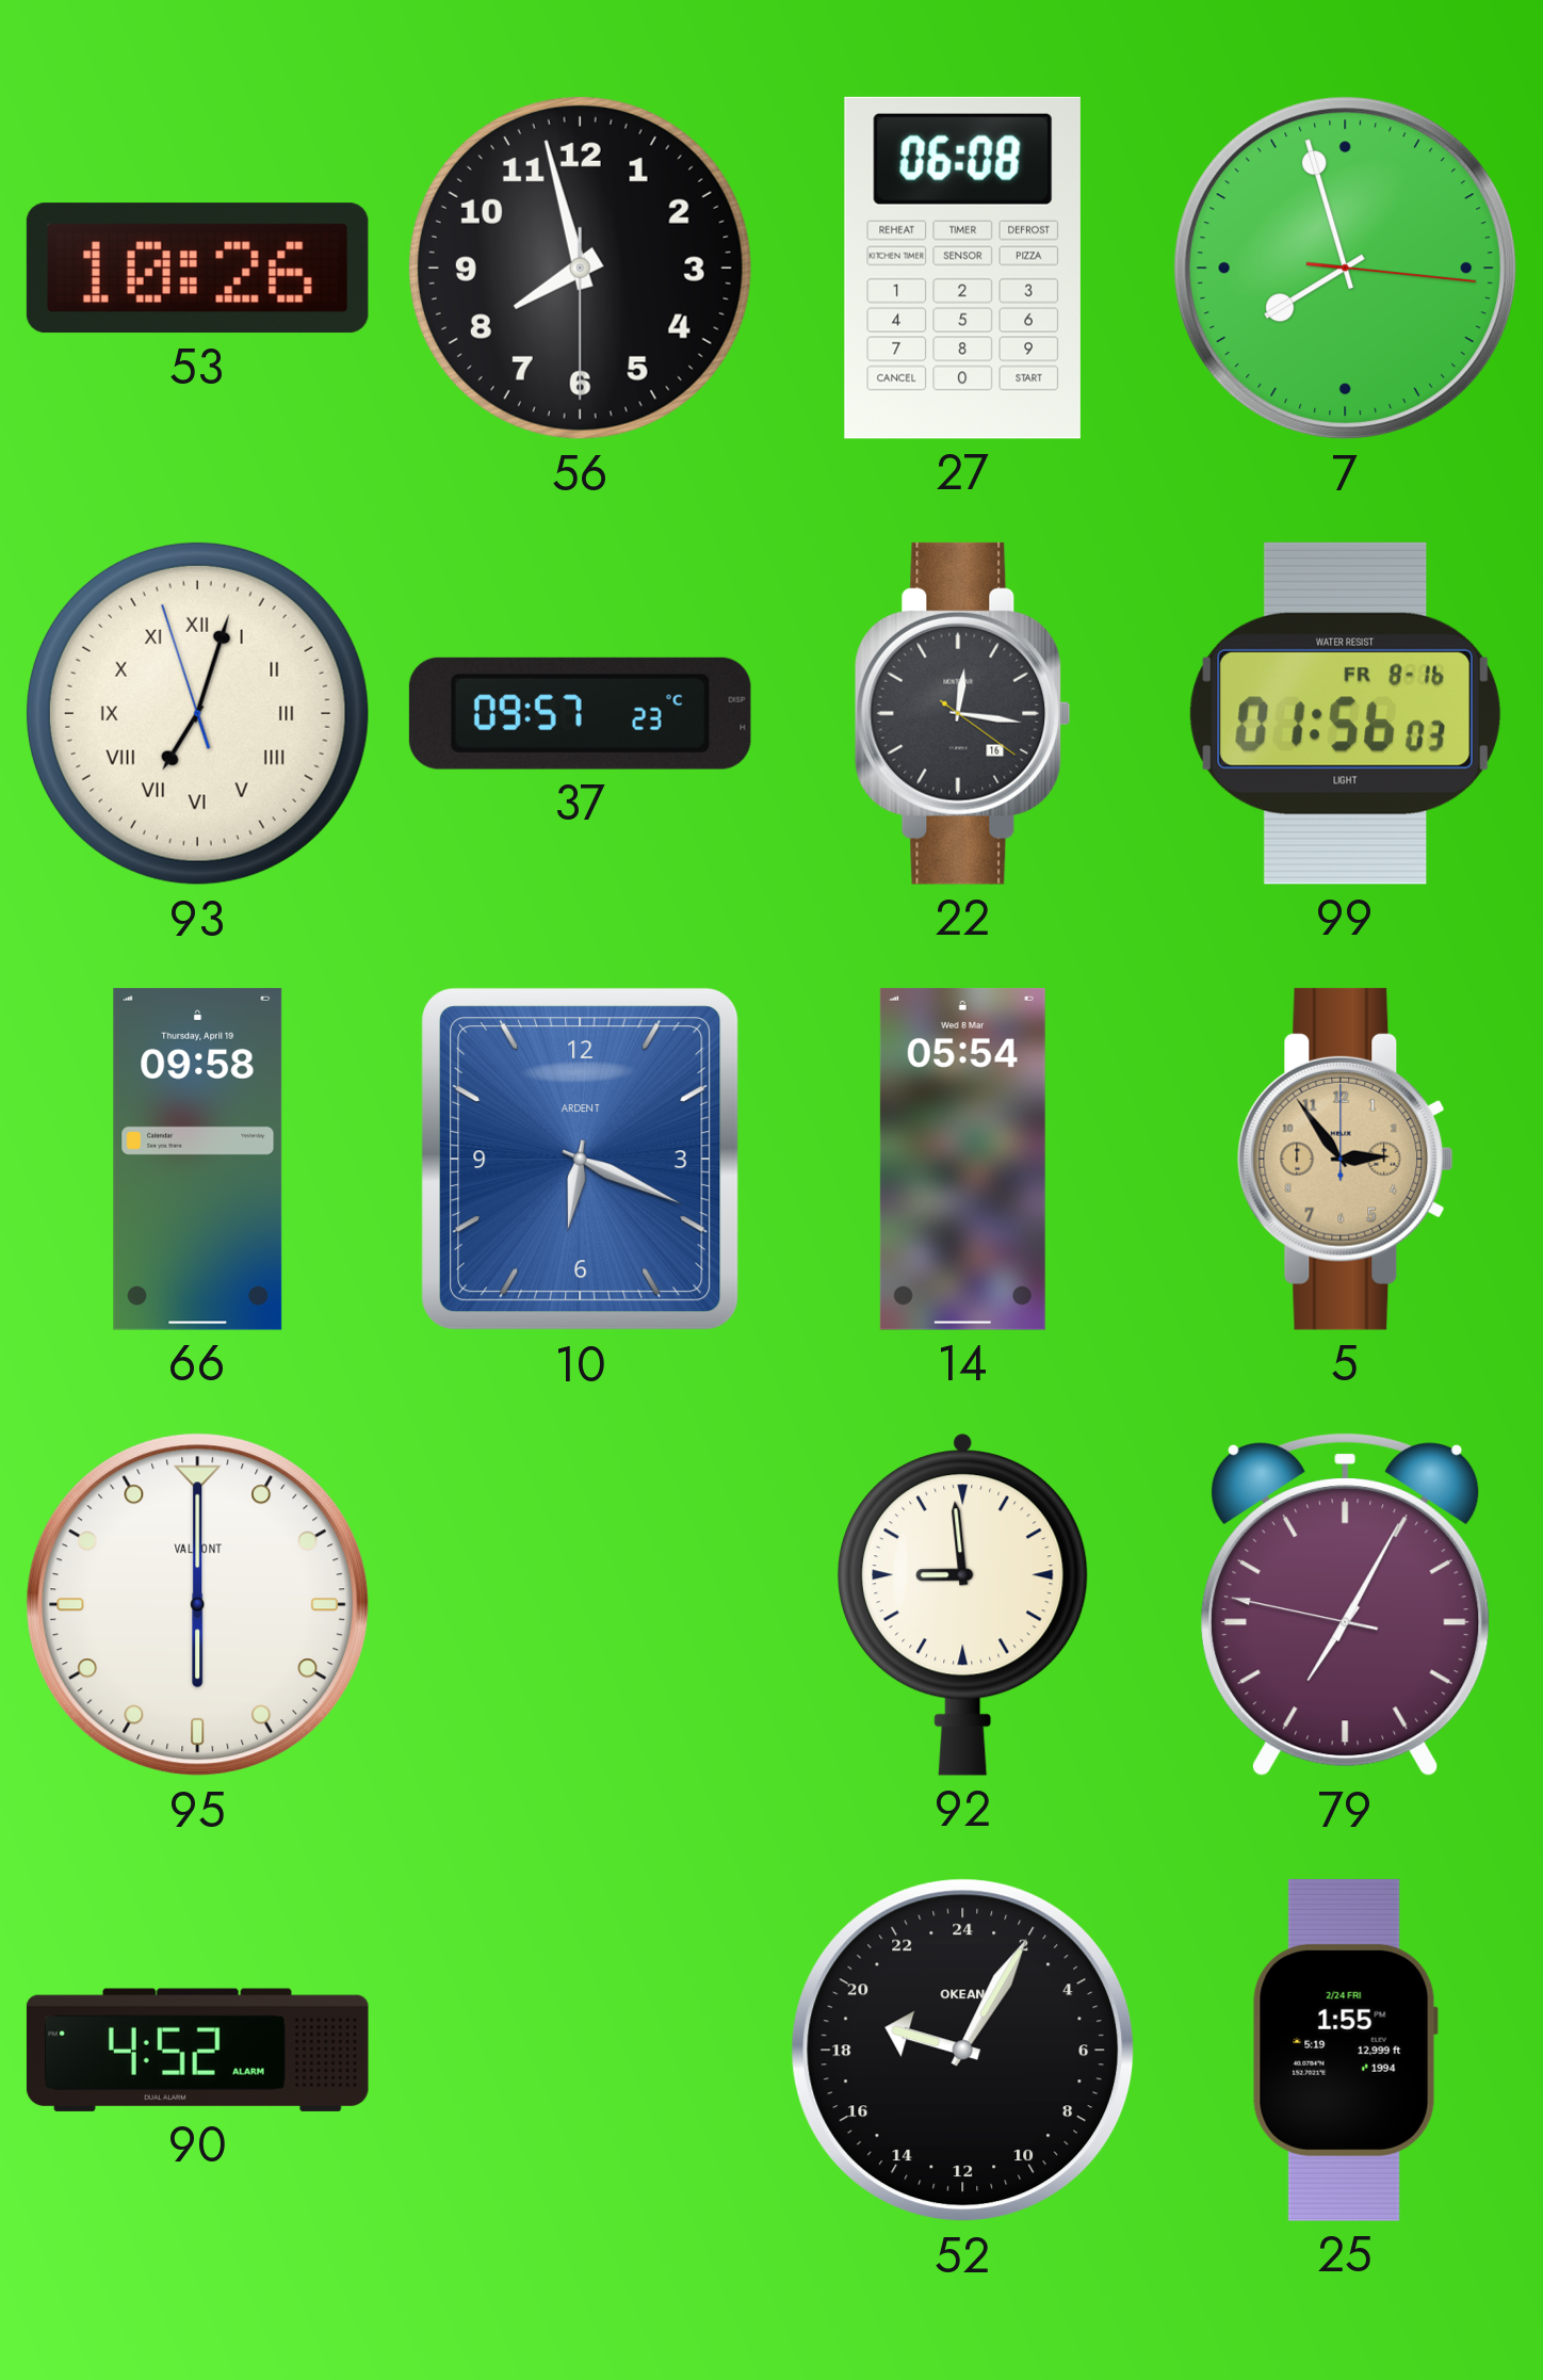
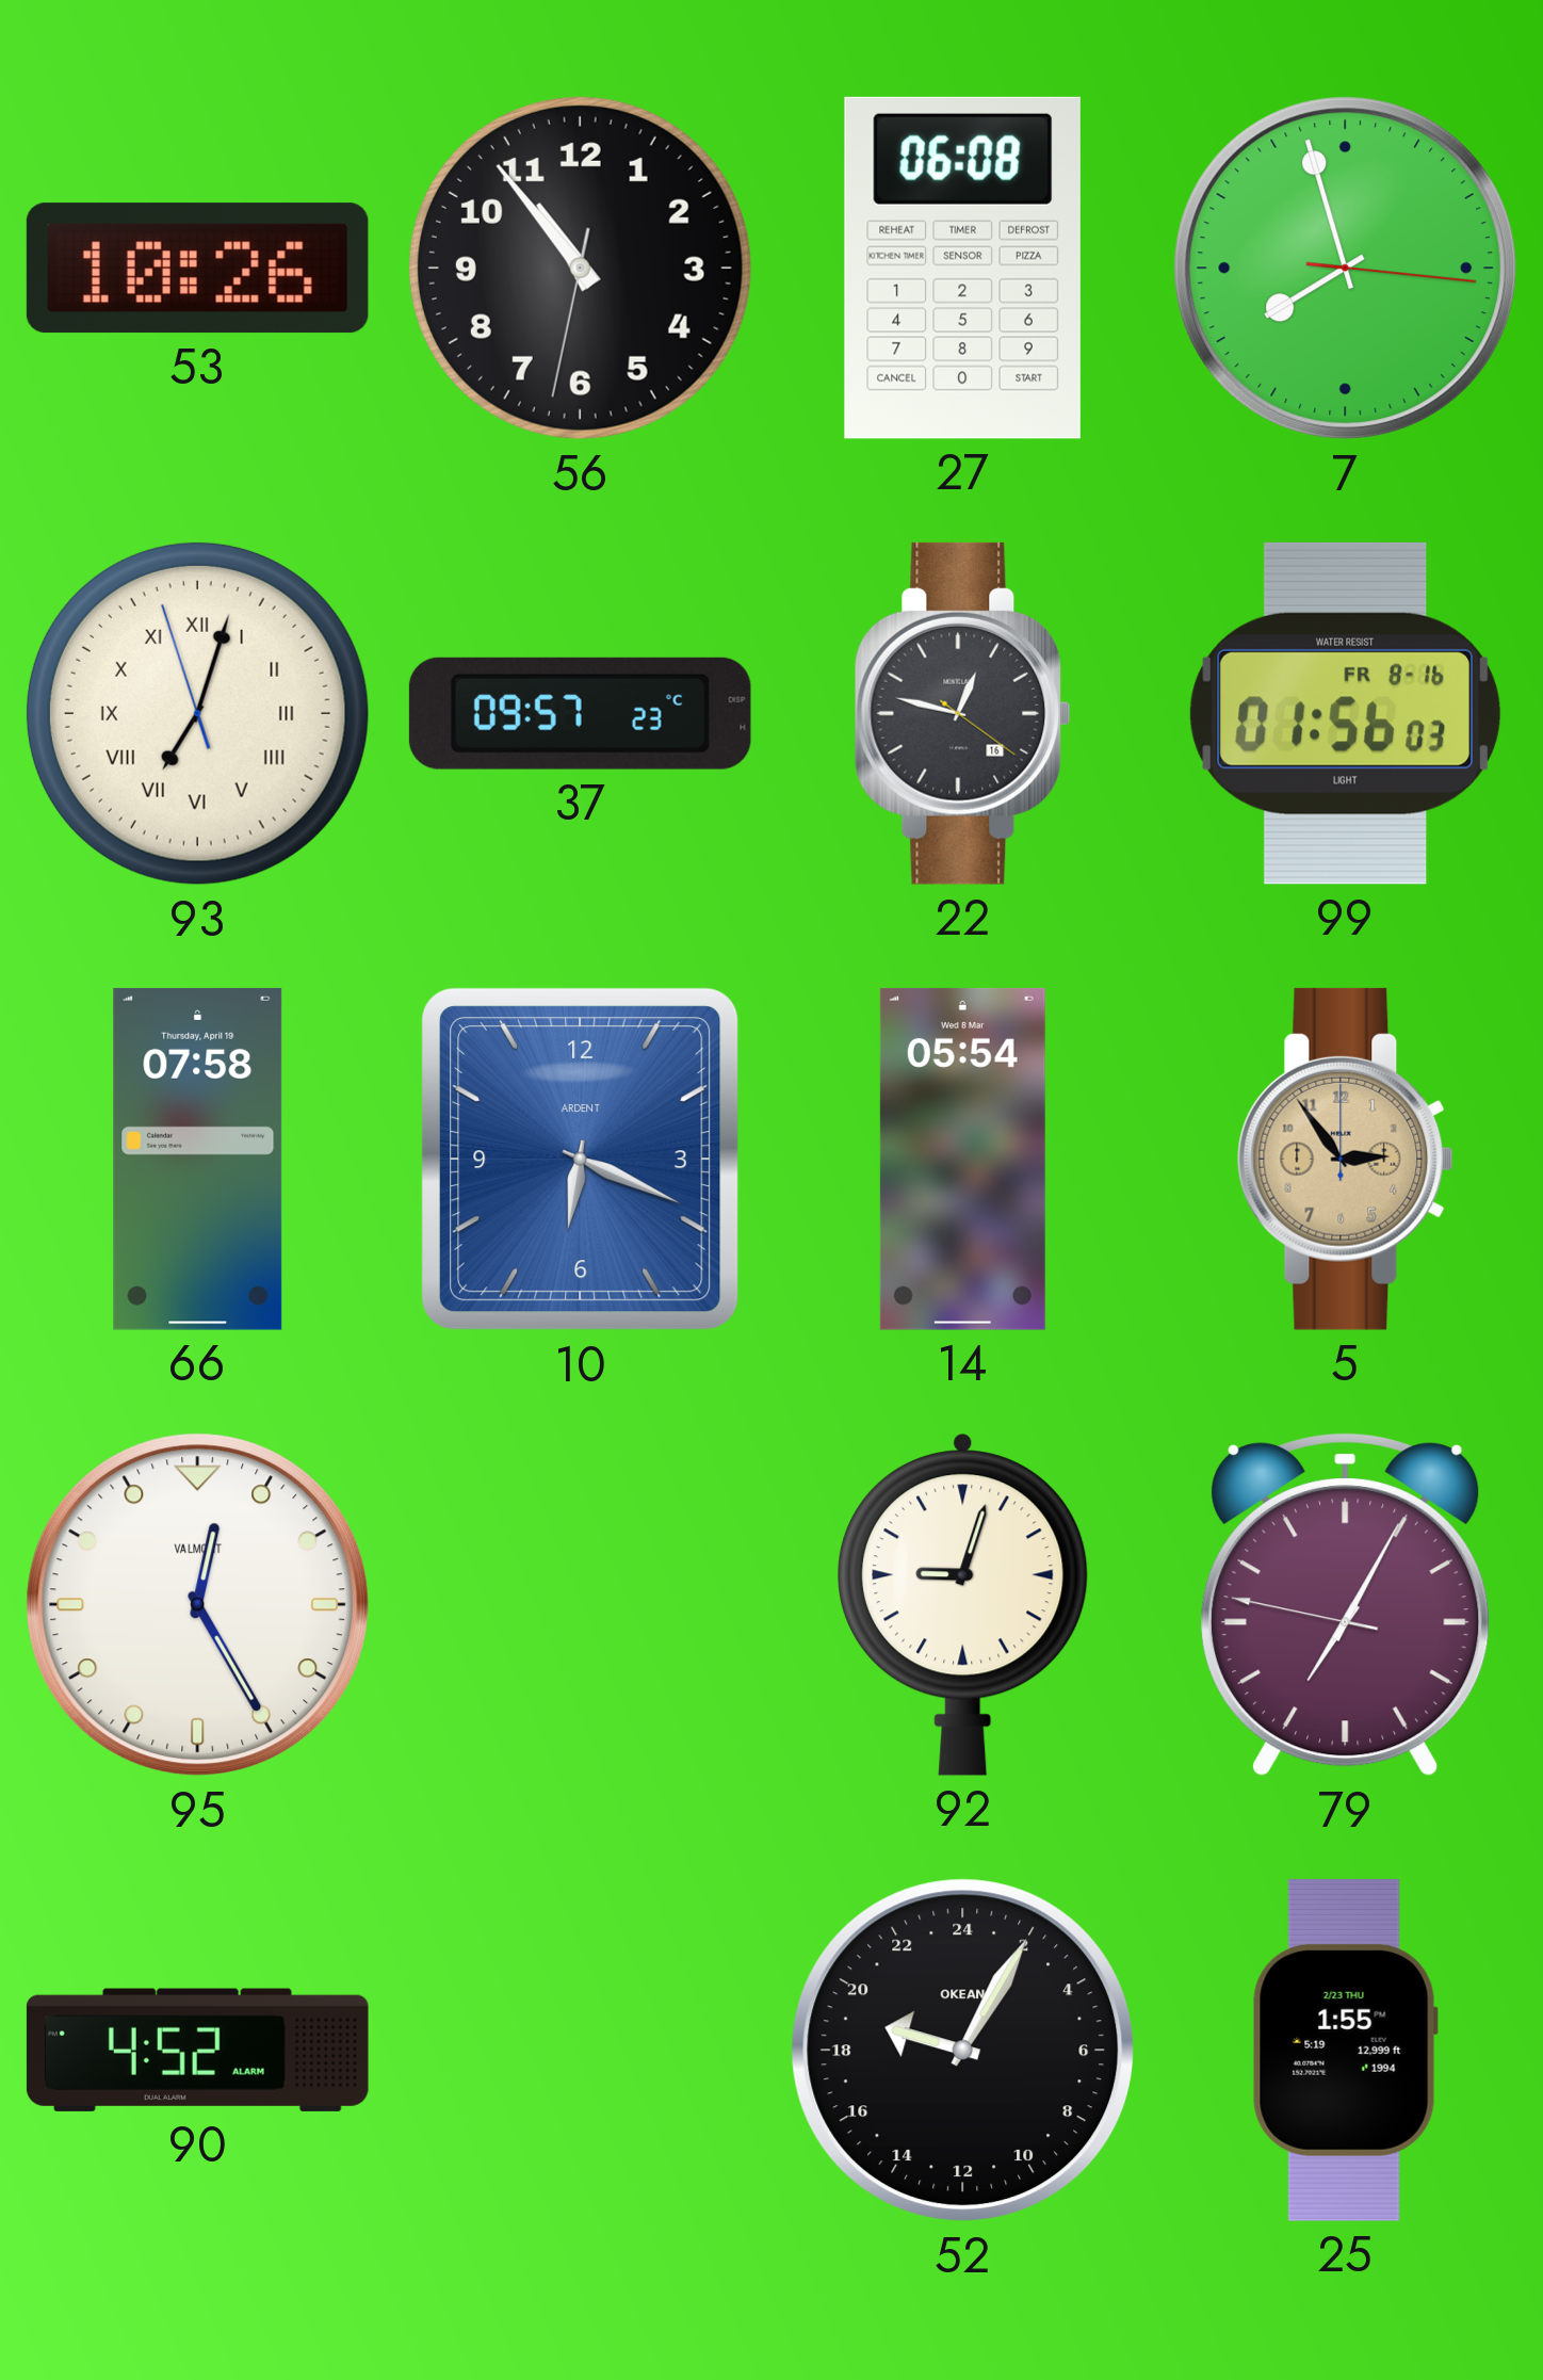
56: 7:57 -> 10:53
22: 12:16 -> 12:47
66: 09:58 -> 07:58
95: 6:00 -> 12:25
92: 8:59 -> 9:03
25 date: 2/24 FRI -> 2/23 THU
